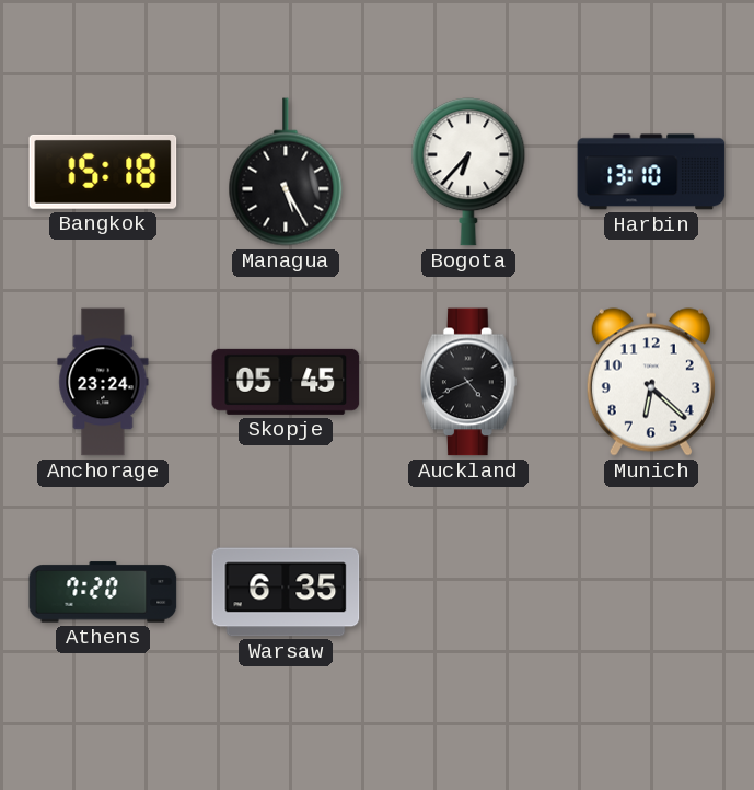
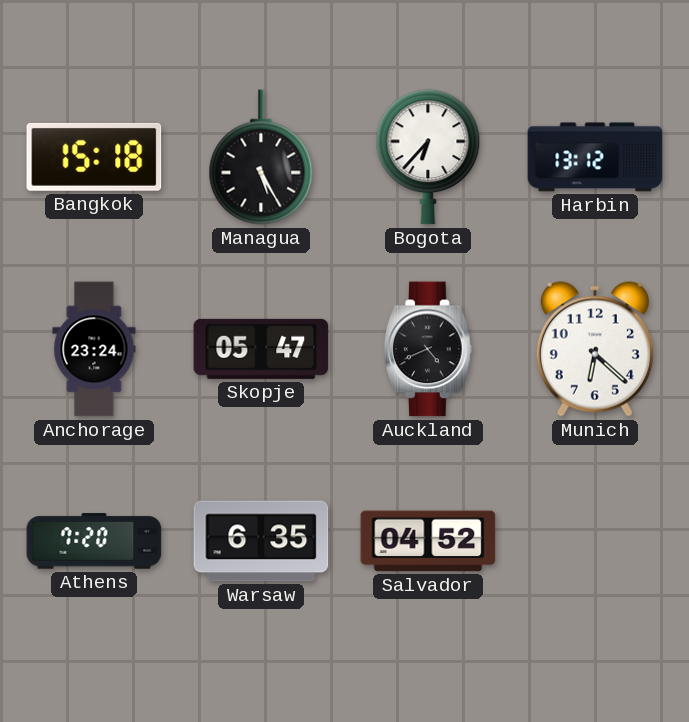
Harbin: 13:10 -> 13:12
Skopje: 05:45 -> 05:47
Salvador: none -> 04:52
